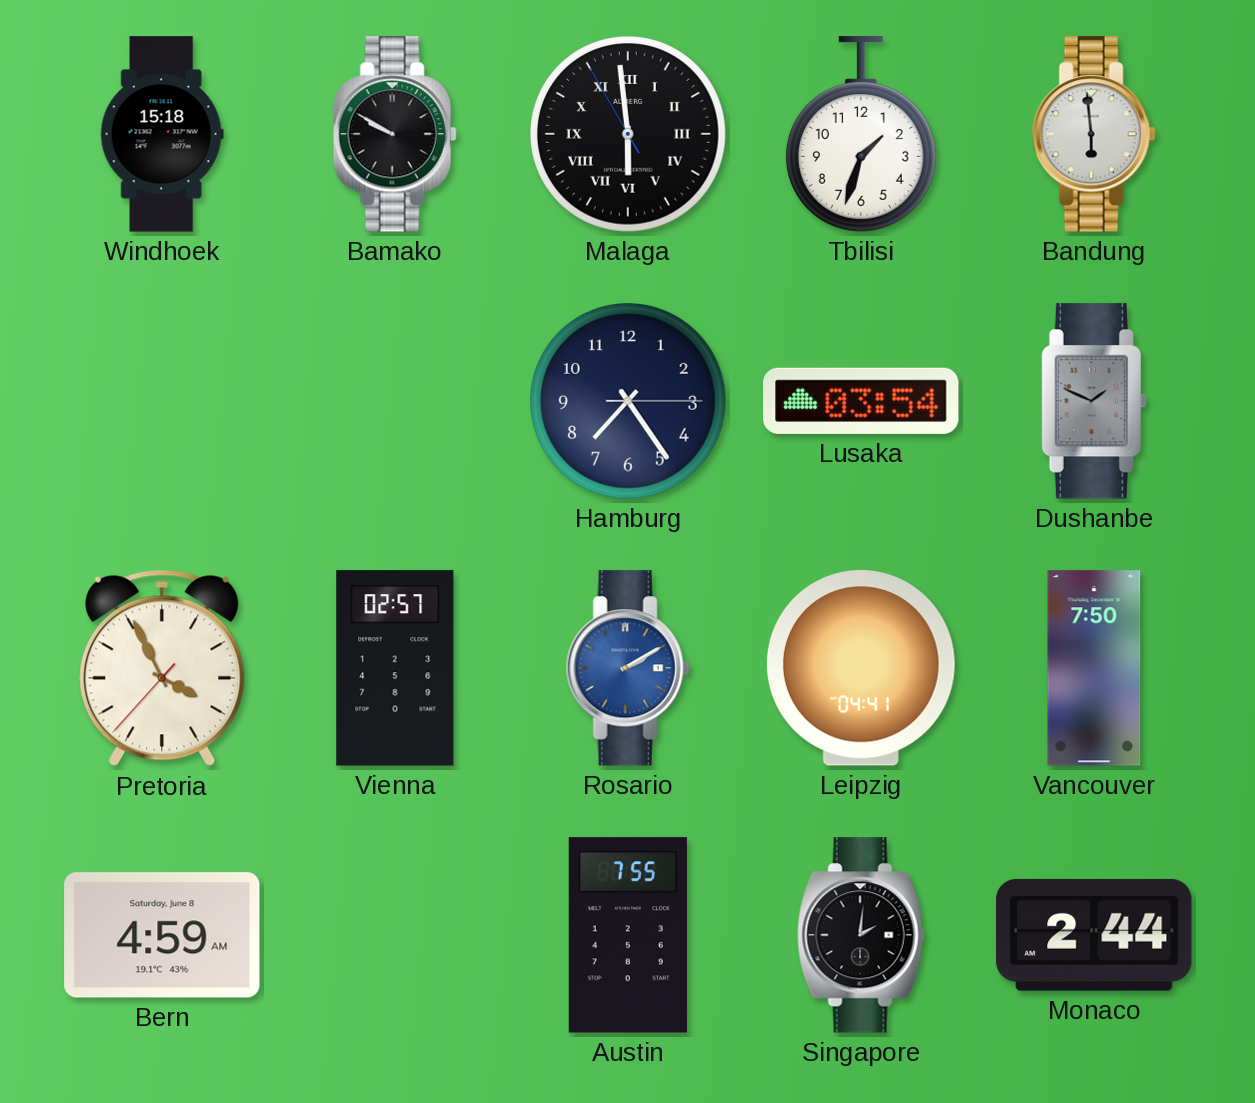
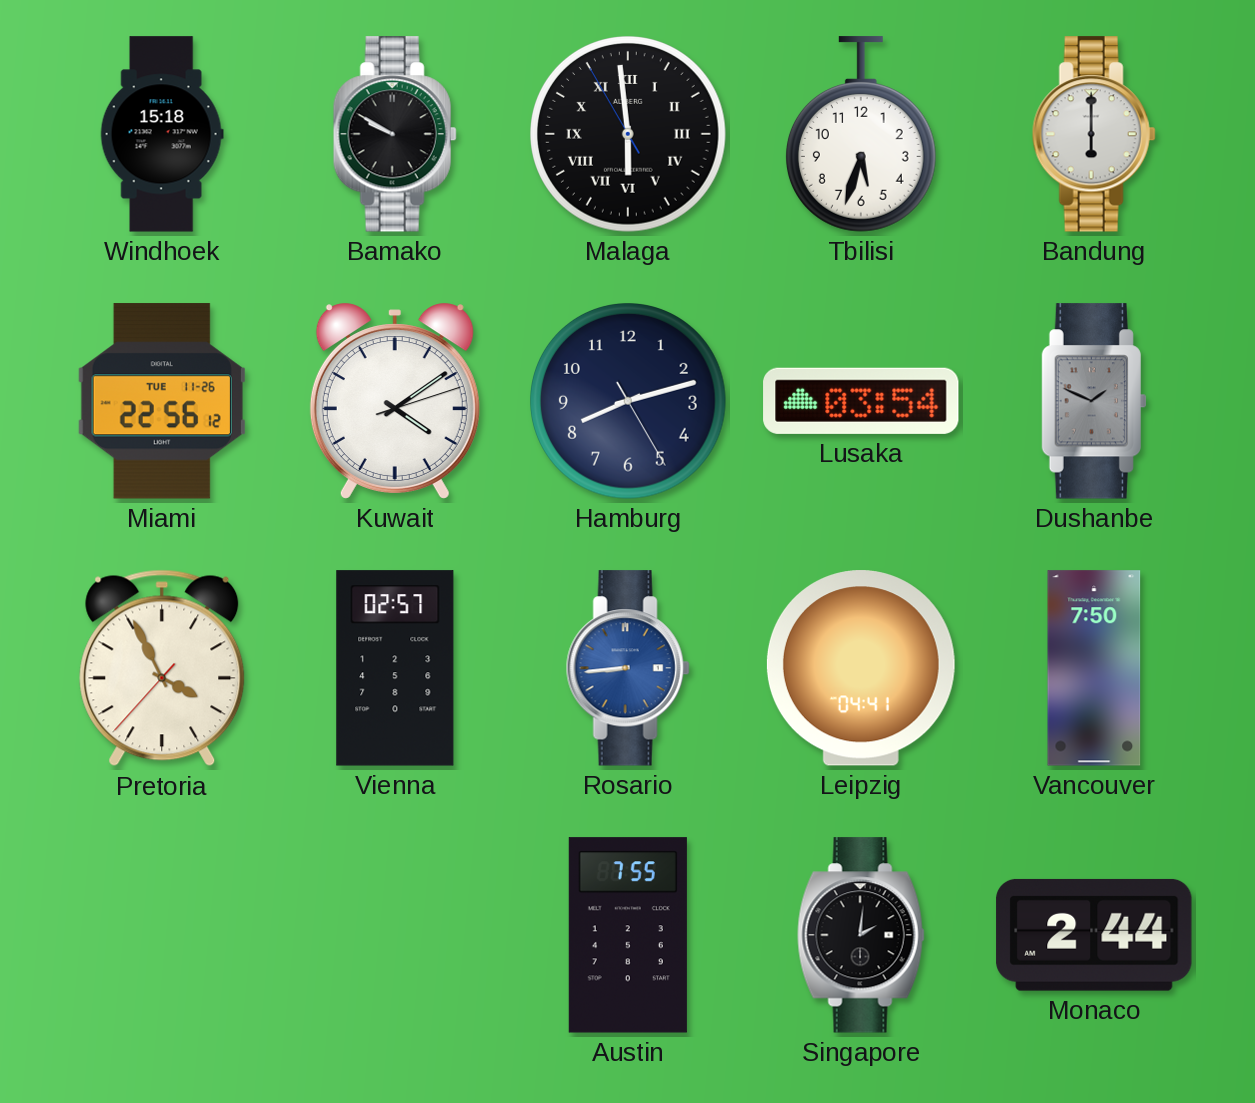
Tbilisi: 1:33 -> 5:33
Bandung: 5:59 -> 6:00
Miami: none -> 22:56
Kuwait: none -> 4:09
Hamburg: 7:24 -> 8:12
Rosario: 2:10 -> 8:44
Bern: 4:59 -> none
